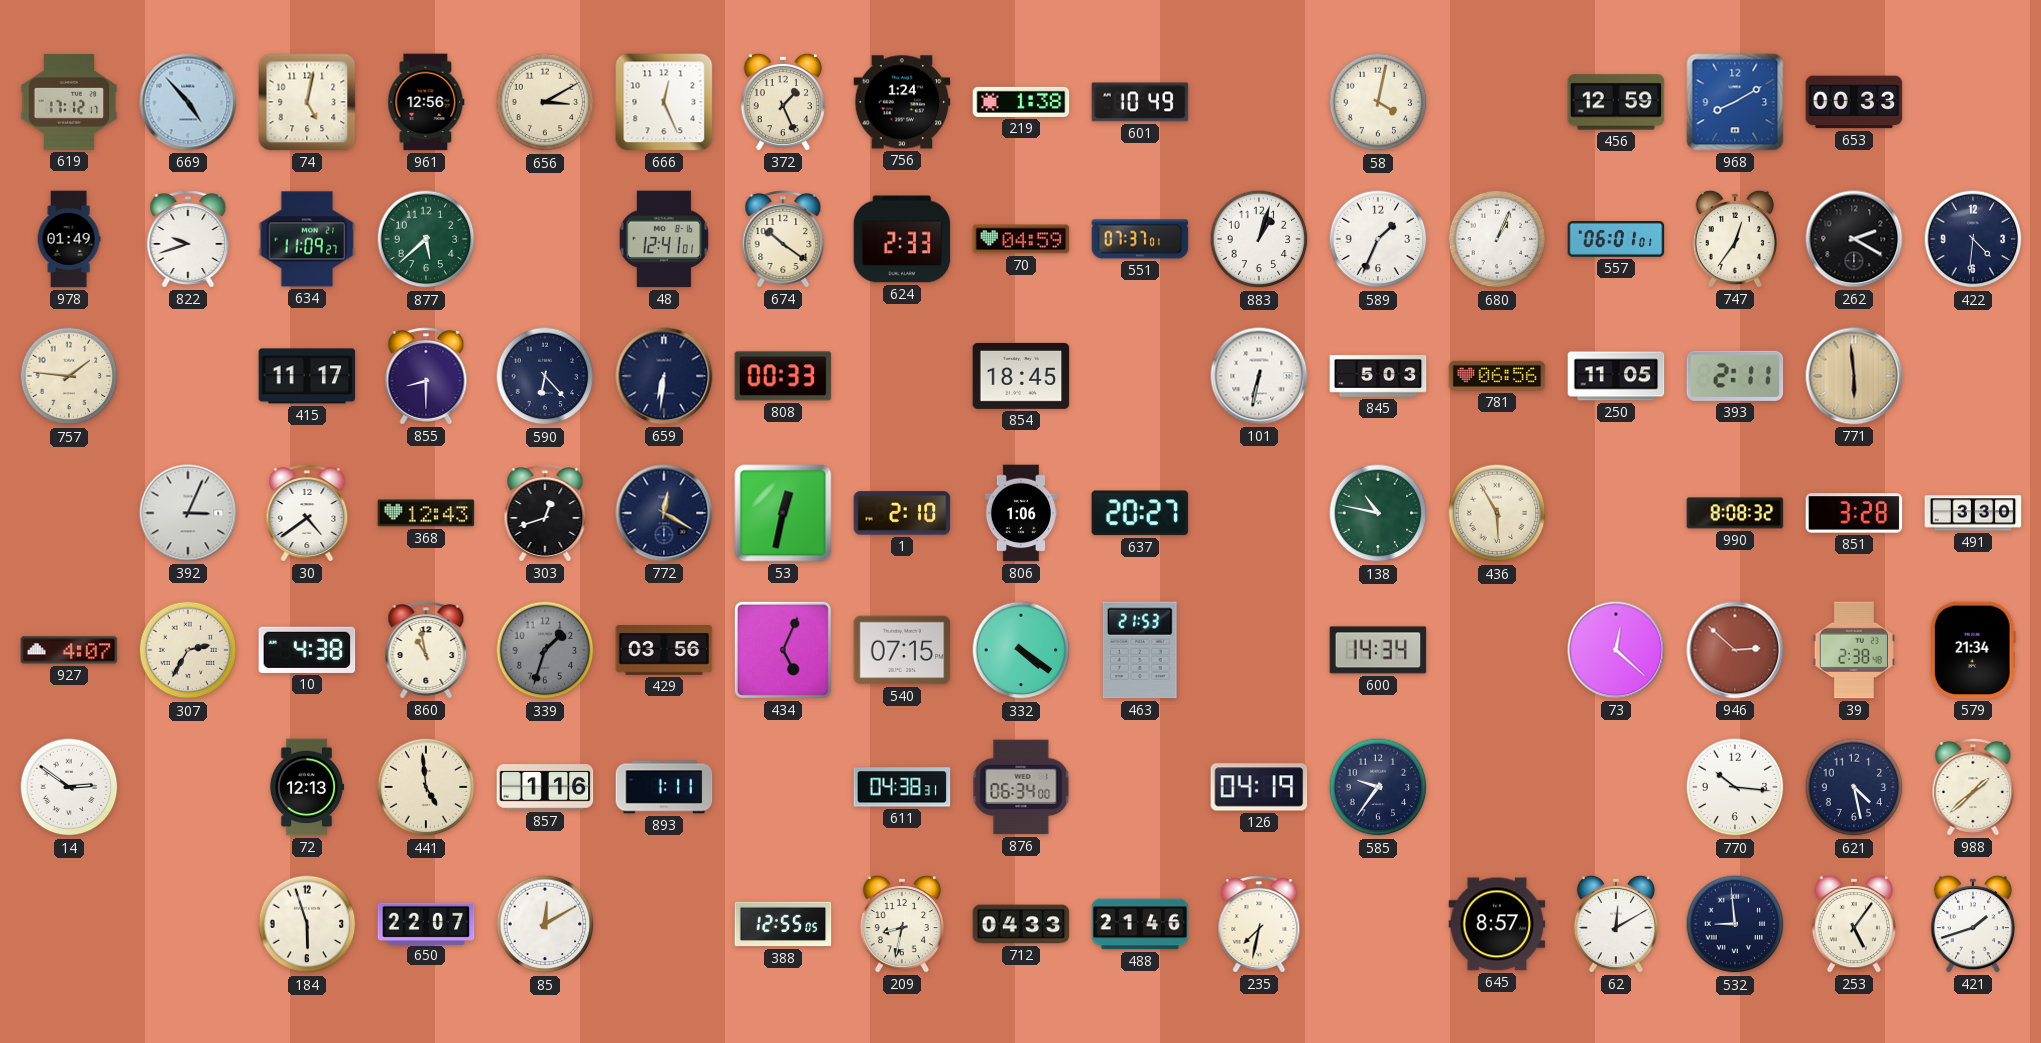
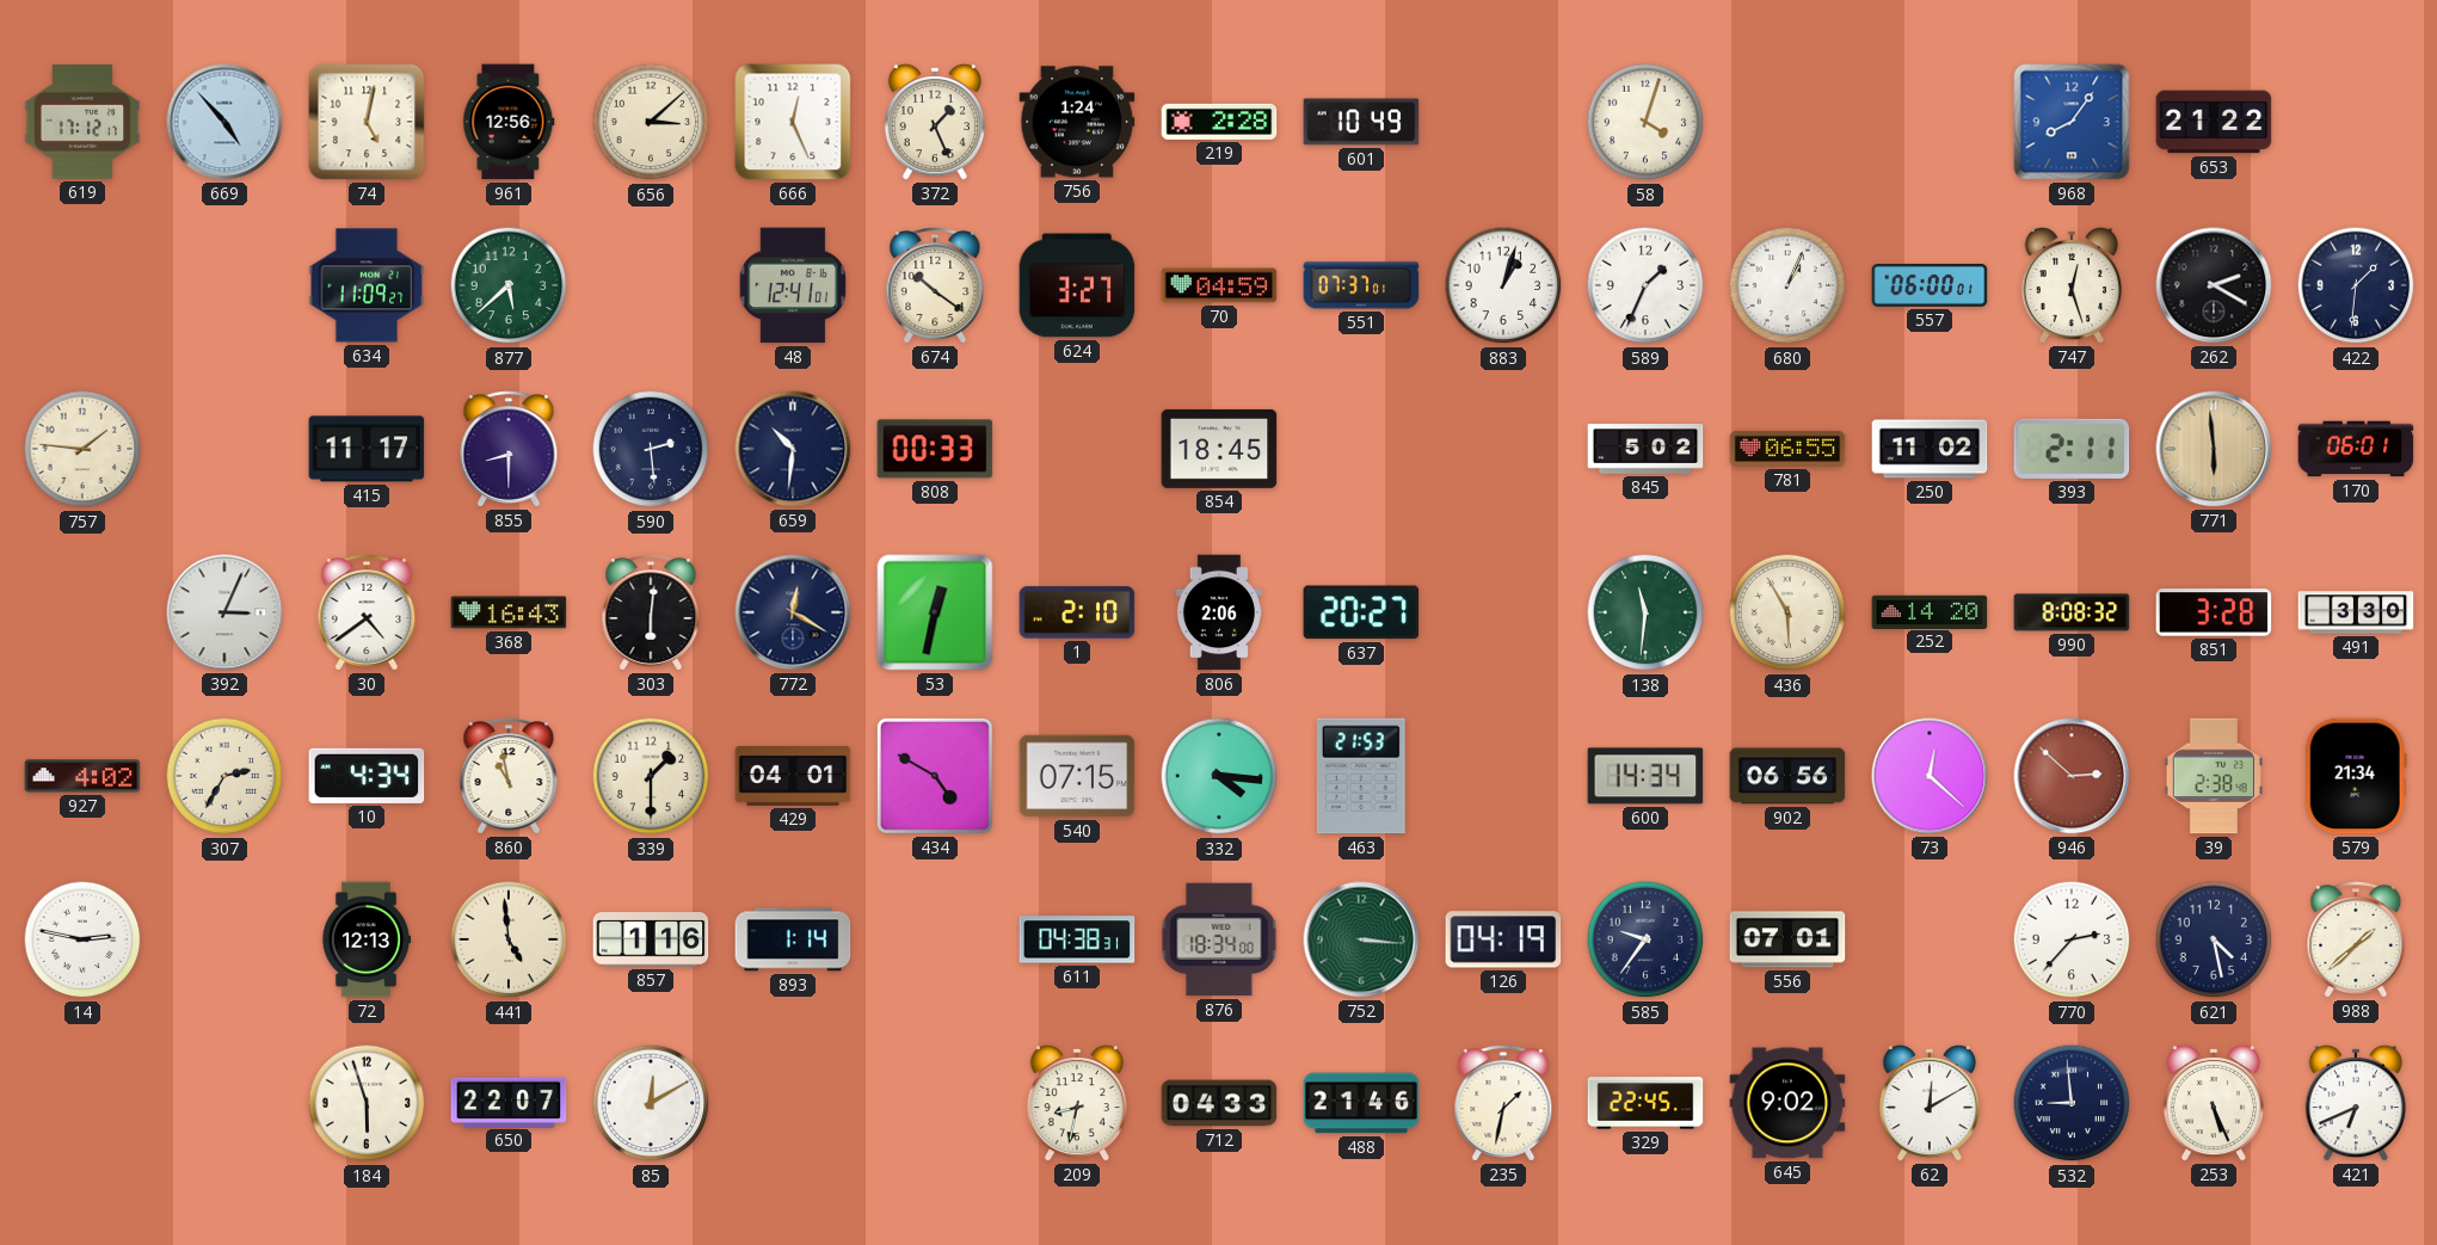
656: 3:10 -> 3:08
219: 1:38 -> 2:28
58: 4:02 -> 4:03
456: 12:59 -> none
968: 8:10 -> 8:06
653: 00:33 -> 21:22
978: 01:49 -> none
822: 9:42 -> none
624: 2:33 -> 3:27
557: 06:01 -> 06:00
747: 12:36 -> 12:27
422: 4:31 -> 1:31
590: 6:23 -> 2:29
659: 6:31 -> 10:31
101: 6:32 -> none
845: 5:03 -> 5:02
781: 06:56 -> 06:55
250: 11:05 -> 11:02
170: none -> 06:01
368: 12:43 -> 16:43
303: 12:42 -> 6:01
806: 1:06 -> 2:06
138: 10:47 -> 11:31
252: none -> 14:20
927: 4:07 -> 4:02
10: 4:38 -> 4:34
339: 1:33 -> 1:30
339 dial: grey -> cream
429: 03:56 -> 04:01
434: 5:04 -> 4:50
332: 4:21 -> 4:16
902: none -> 06:56
14: 2:51 -> 2:47
893: 1:11 -> 1:14
876: 06:34 -> 18:34
752: none -> 3:16
556: none -> 07:01
770: 10:16 -> 2:37
388: 12:55 -> none
235: 7:32 -> 1:32
329: none -> 22:45
645: 8:57 -> 9:02
253: 5:06 -> 5:26
421: 1:42 -> 6:41
